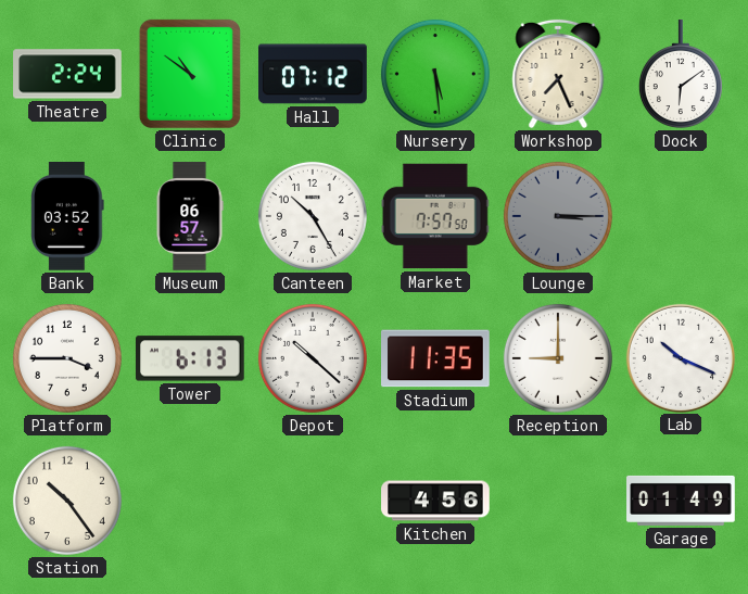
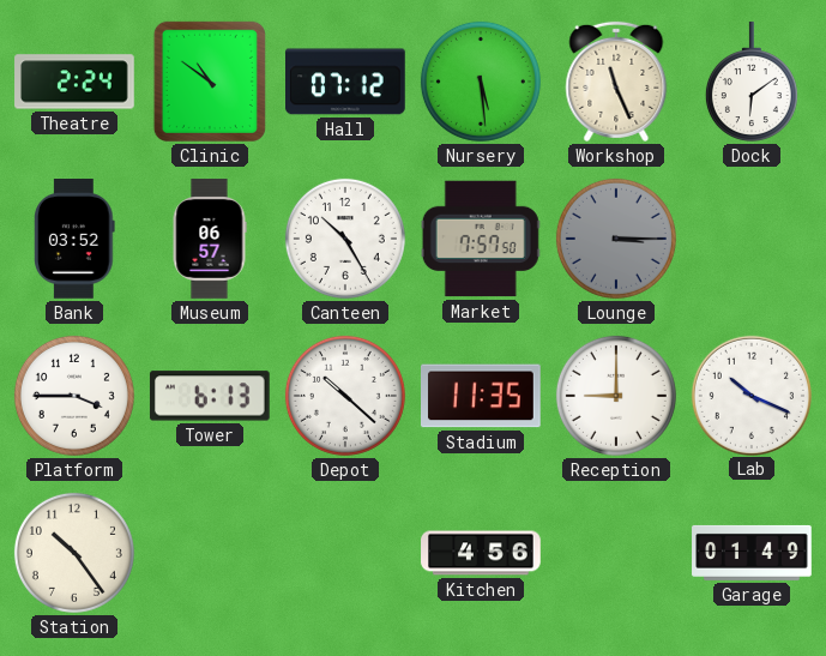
Workshop: 7:26 -> 11:26
